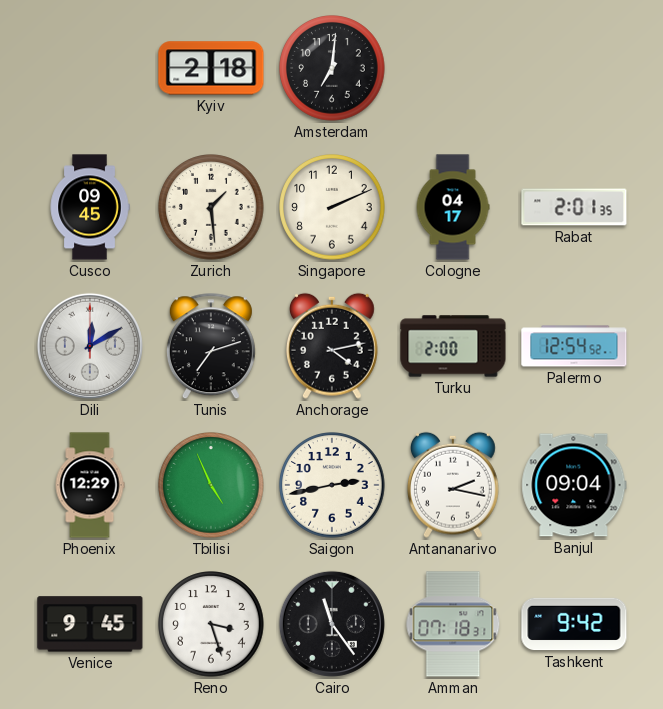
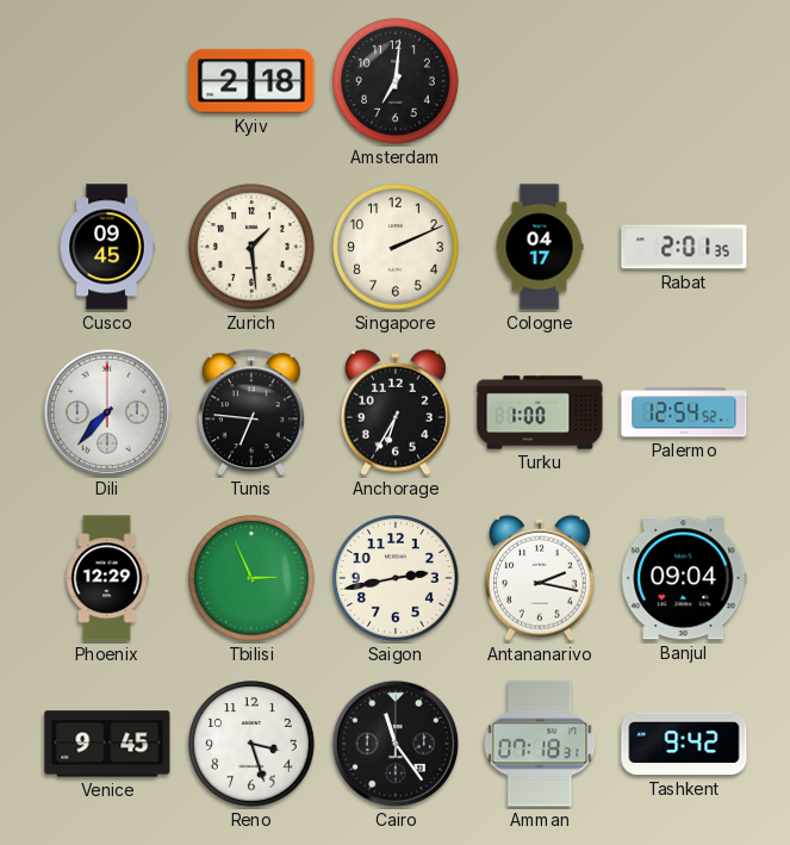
Dili: 12:10 -> 7:37
Tunis: 7:12 -> 6:46
Anchorage: 4:13 -> 6:35
Turku: 2:00 -> 1:00
Tbilisi: 4:56 -> 2:56
